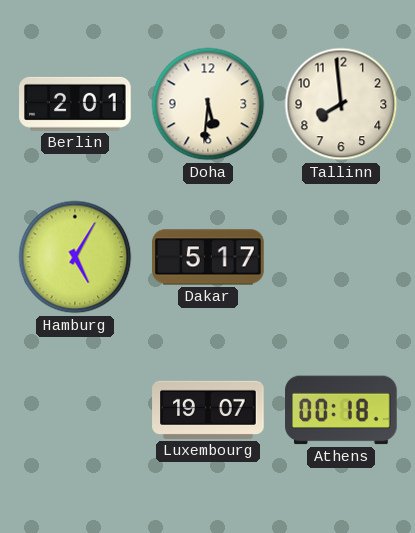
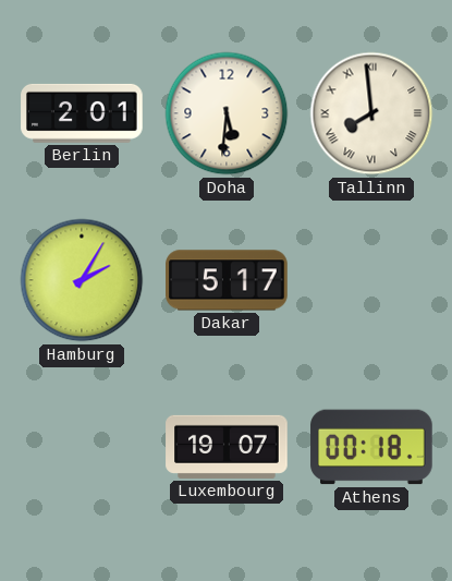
Tallinn numerals: Arabic -> Roman
Hamburg: 5:05 -> 2:05
